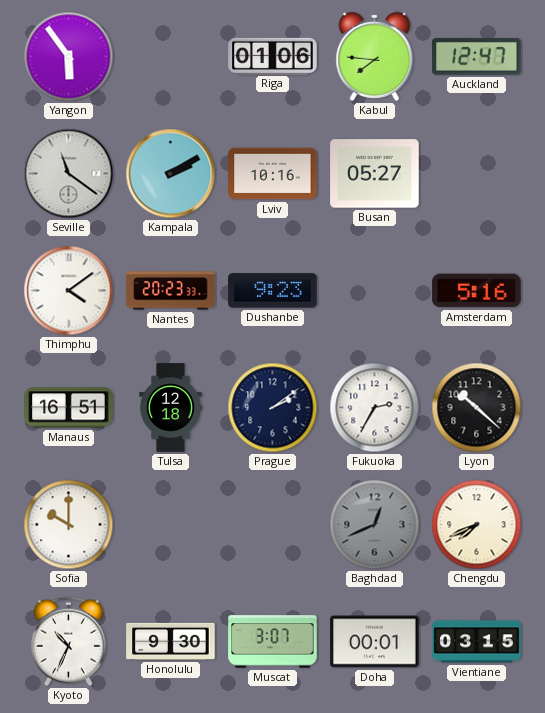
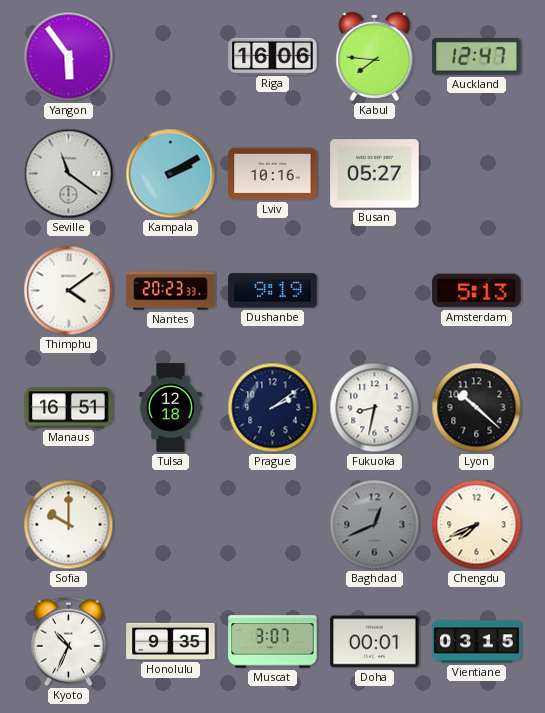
Riga: 01:06 -> 16:06
Dushanbe: 9:23 -> 9:19
Amsterdam: 5:16 -> 5:13
Fukuoka: 2:35 -> 8:32
Honolulu: 9:30 -> 9:35
